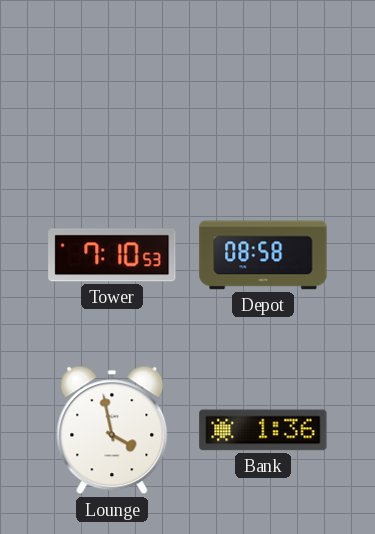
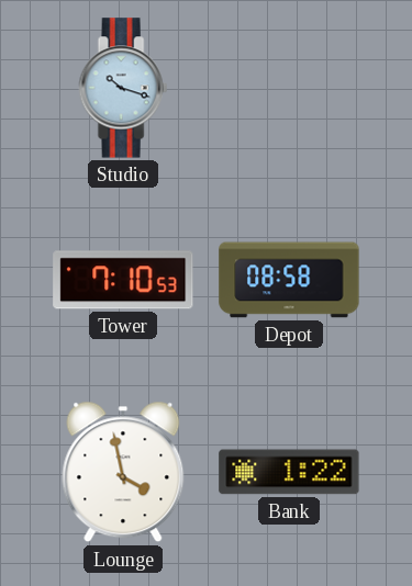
Studio: none -> 10:18
Bank: 1:36 -> 1:22
